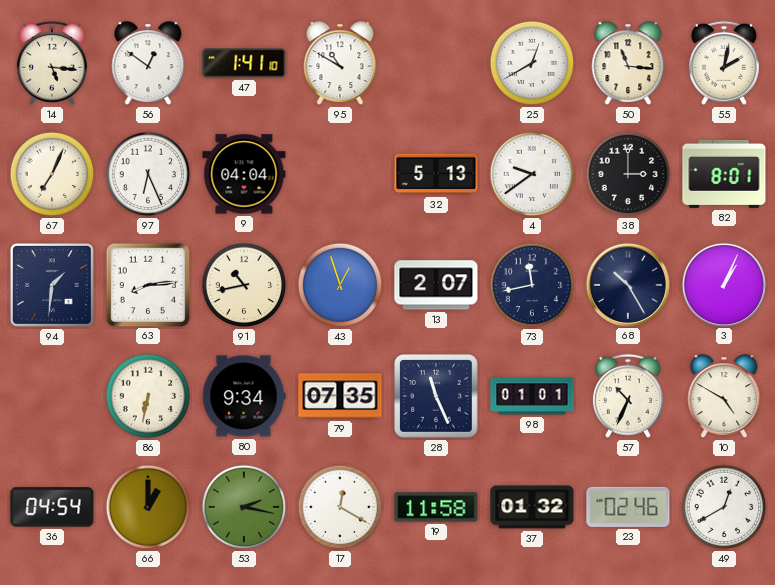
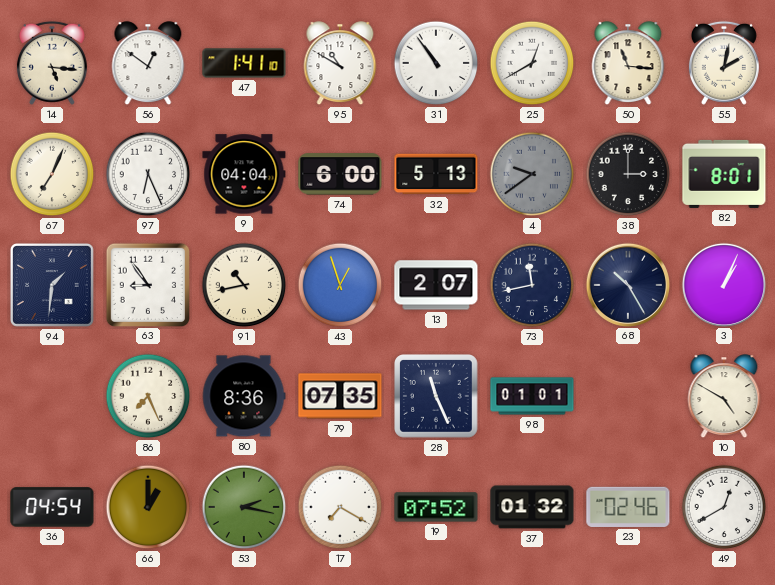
31: none -> 10:54
74: none -> 6:00
4 dial: white -> grey
63: 8:14 -> 8:54
86: 6:32 -> 7:26
80: 9:34 -> 8:36
57: 10:34 -> none
17: 12:20 -> 7:20
19: 11:58 -> 07:52
